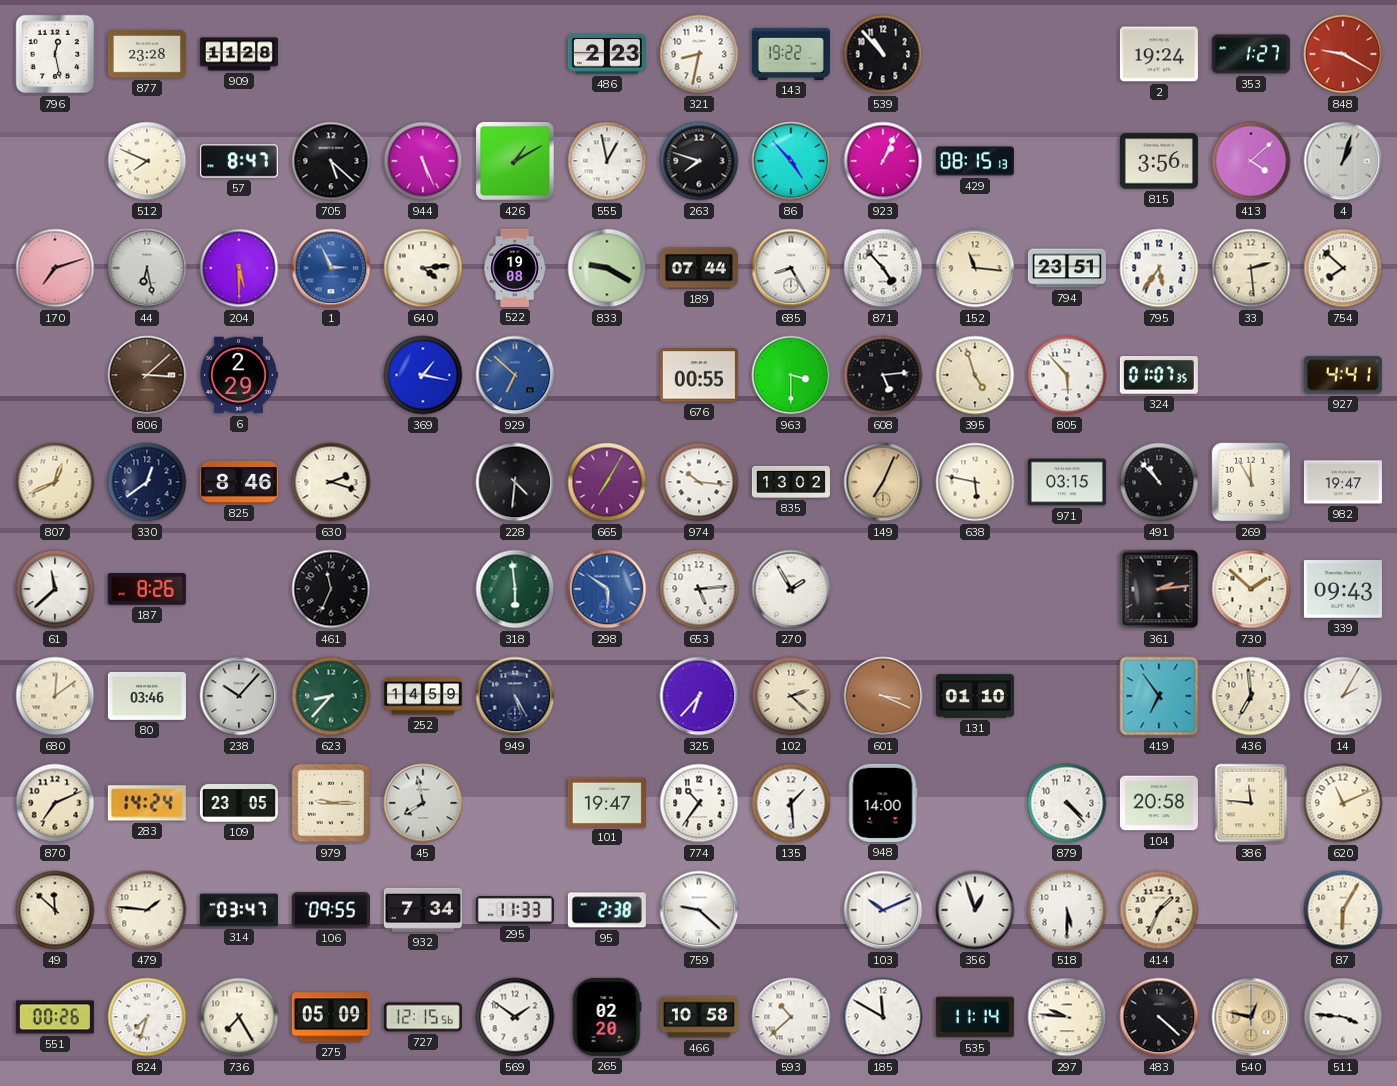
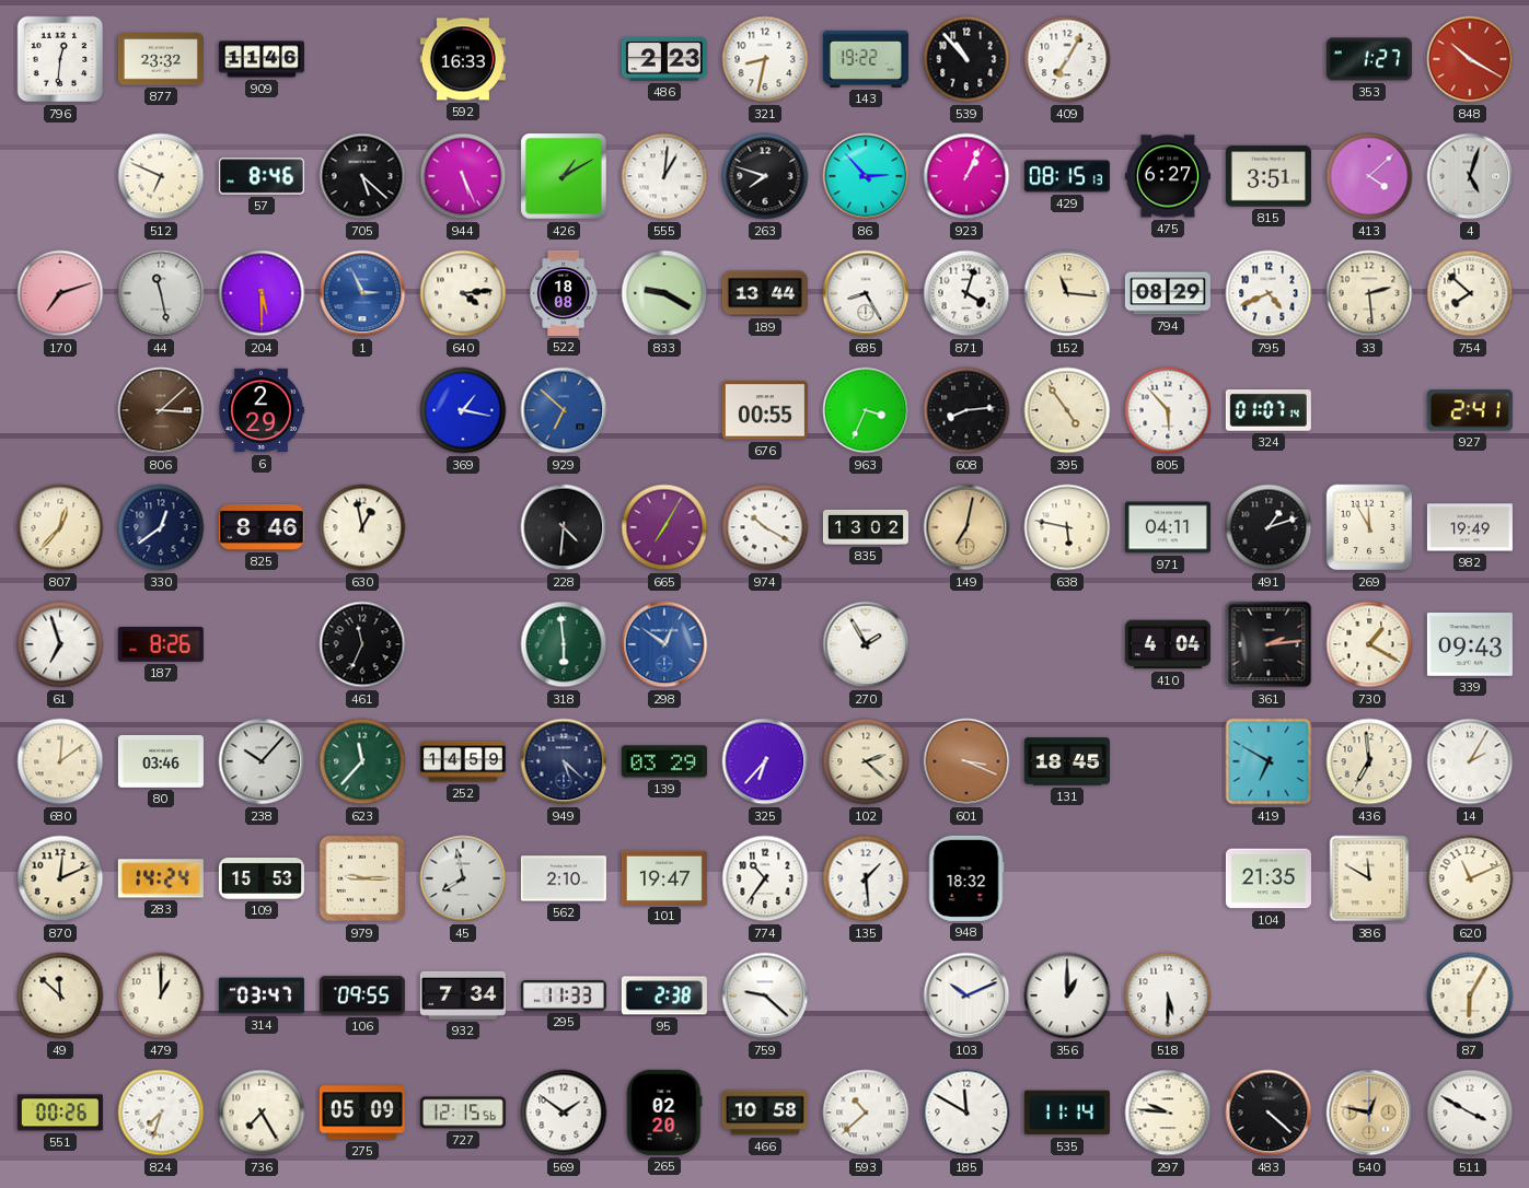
796: 12:28 -> 12:31
877: 23:28 -> 23:32
909: 11:28 -> 11:46
592: none -> 16:33
409: none -> 7:05
2: 19:24 -> none
848: 9:20 -> 10:20
512: 7:49 -> 6:49
57: 8:47 -> 8:46
555: 12:58 -> 1:01
86: 4:53 -> 2:53
475: none -> 6:27
815: 3:56 -> 3:51
4: 1:03 -> 5:03
44: 6:28 -> 11:28
522: 19:08 -> 18:08
189: 07:44 -> 13:44
871: 4:53 -> 4:03
794: 23:51 -> 08:29
795: 5:36 -> 4:41
963: 3:30 -> 3:34
608: 5:14 -> 8:14
395: 4:57 -> 4:54
324: 01:07:35 -> 01:07:14
927: 4:41 -> 2:41
807: 12:41 -> 12:37
630: 2:18 -> 12:58
974: 10:16 -> 10:20
149: 7:04 -> 7:02
971: 03:15 -> 04:11
491: 10:53 -> 1:12
982: 19:47 -> 19:49
61: 11:38 -> 6:57
298: 5:51 -> 12:51
653: 5:14 -> none
410: none -> 4:04
730: 1:52 -> 1:20
623: 8:37 -> 11:37
949: 5:25 -> 5:22
139: none -> 03:29
131: 01:10 -> 18:45
419: 6:54 -> 6:50
870: 7:11 -> 12:11
109: 23:05 -> 15:53
562: none -> 2:10
948: 14:00 -> 18:32
879: 4:23 -> none
104: 20:58 -> 21:35
386: 11:46 -> 11:50
479: 1:46 -> 1:00
356: 12:57 -> 1:00
414: 1:34 -> none
511: 3:46 -> 3:50
